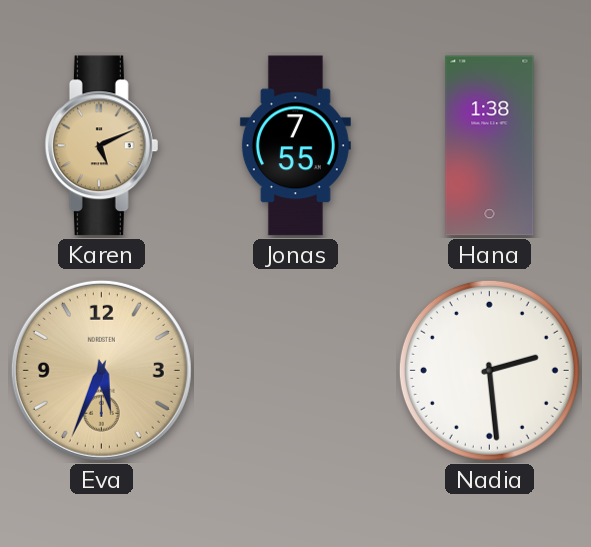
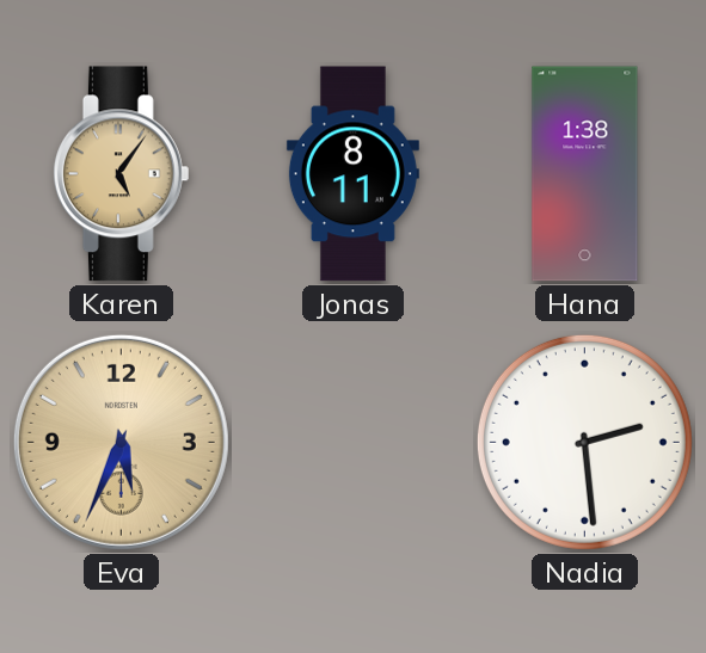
Karen: 5:11 -> 5:06
Jonas: 7:55 -> 8:11
